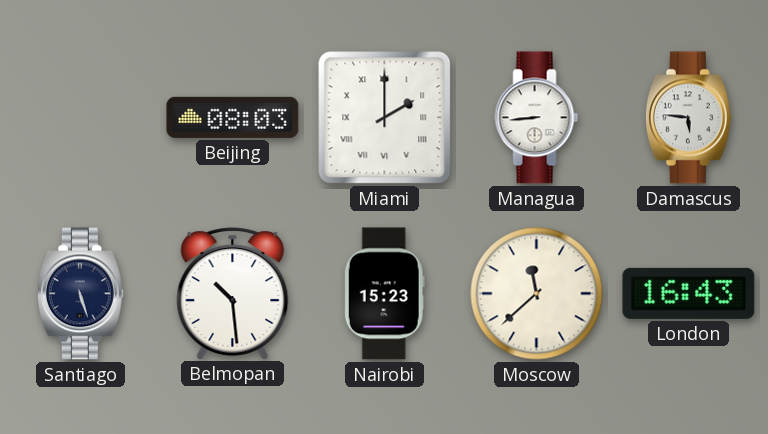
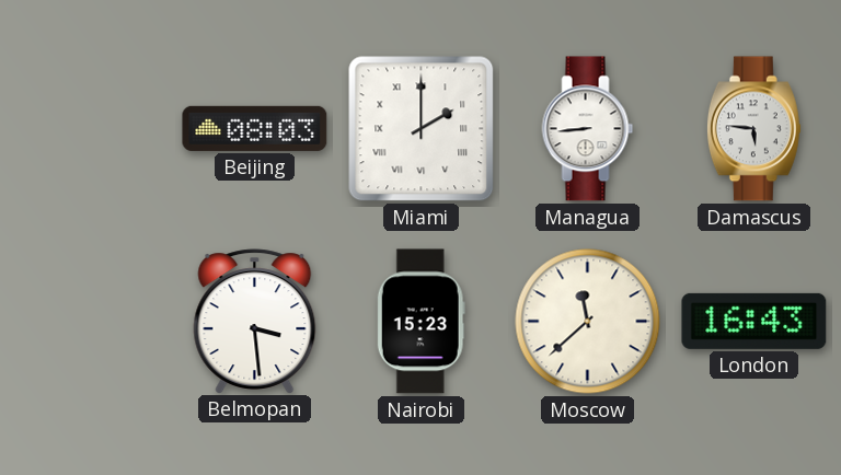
Santiago: 5:27 -> none
Belmopan: 10:29 -> 3:29
